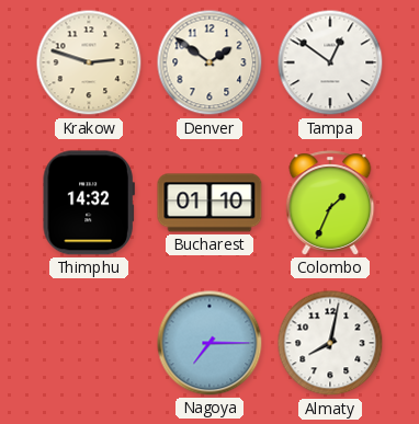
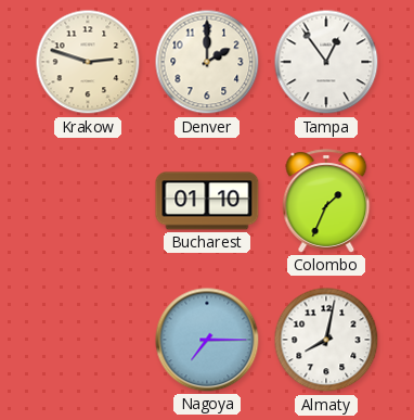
Denver: 1:51 -> 2:00
Tampa: 12:51 -> 12:54
Thimphu: 14:32 -> none
